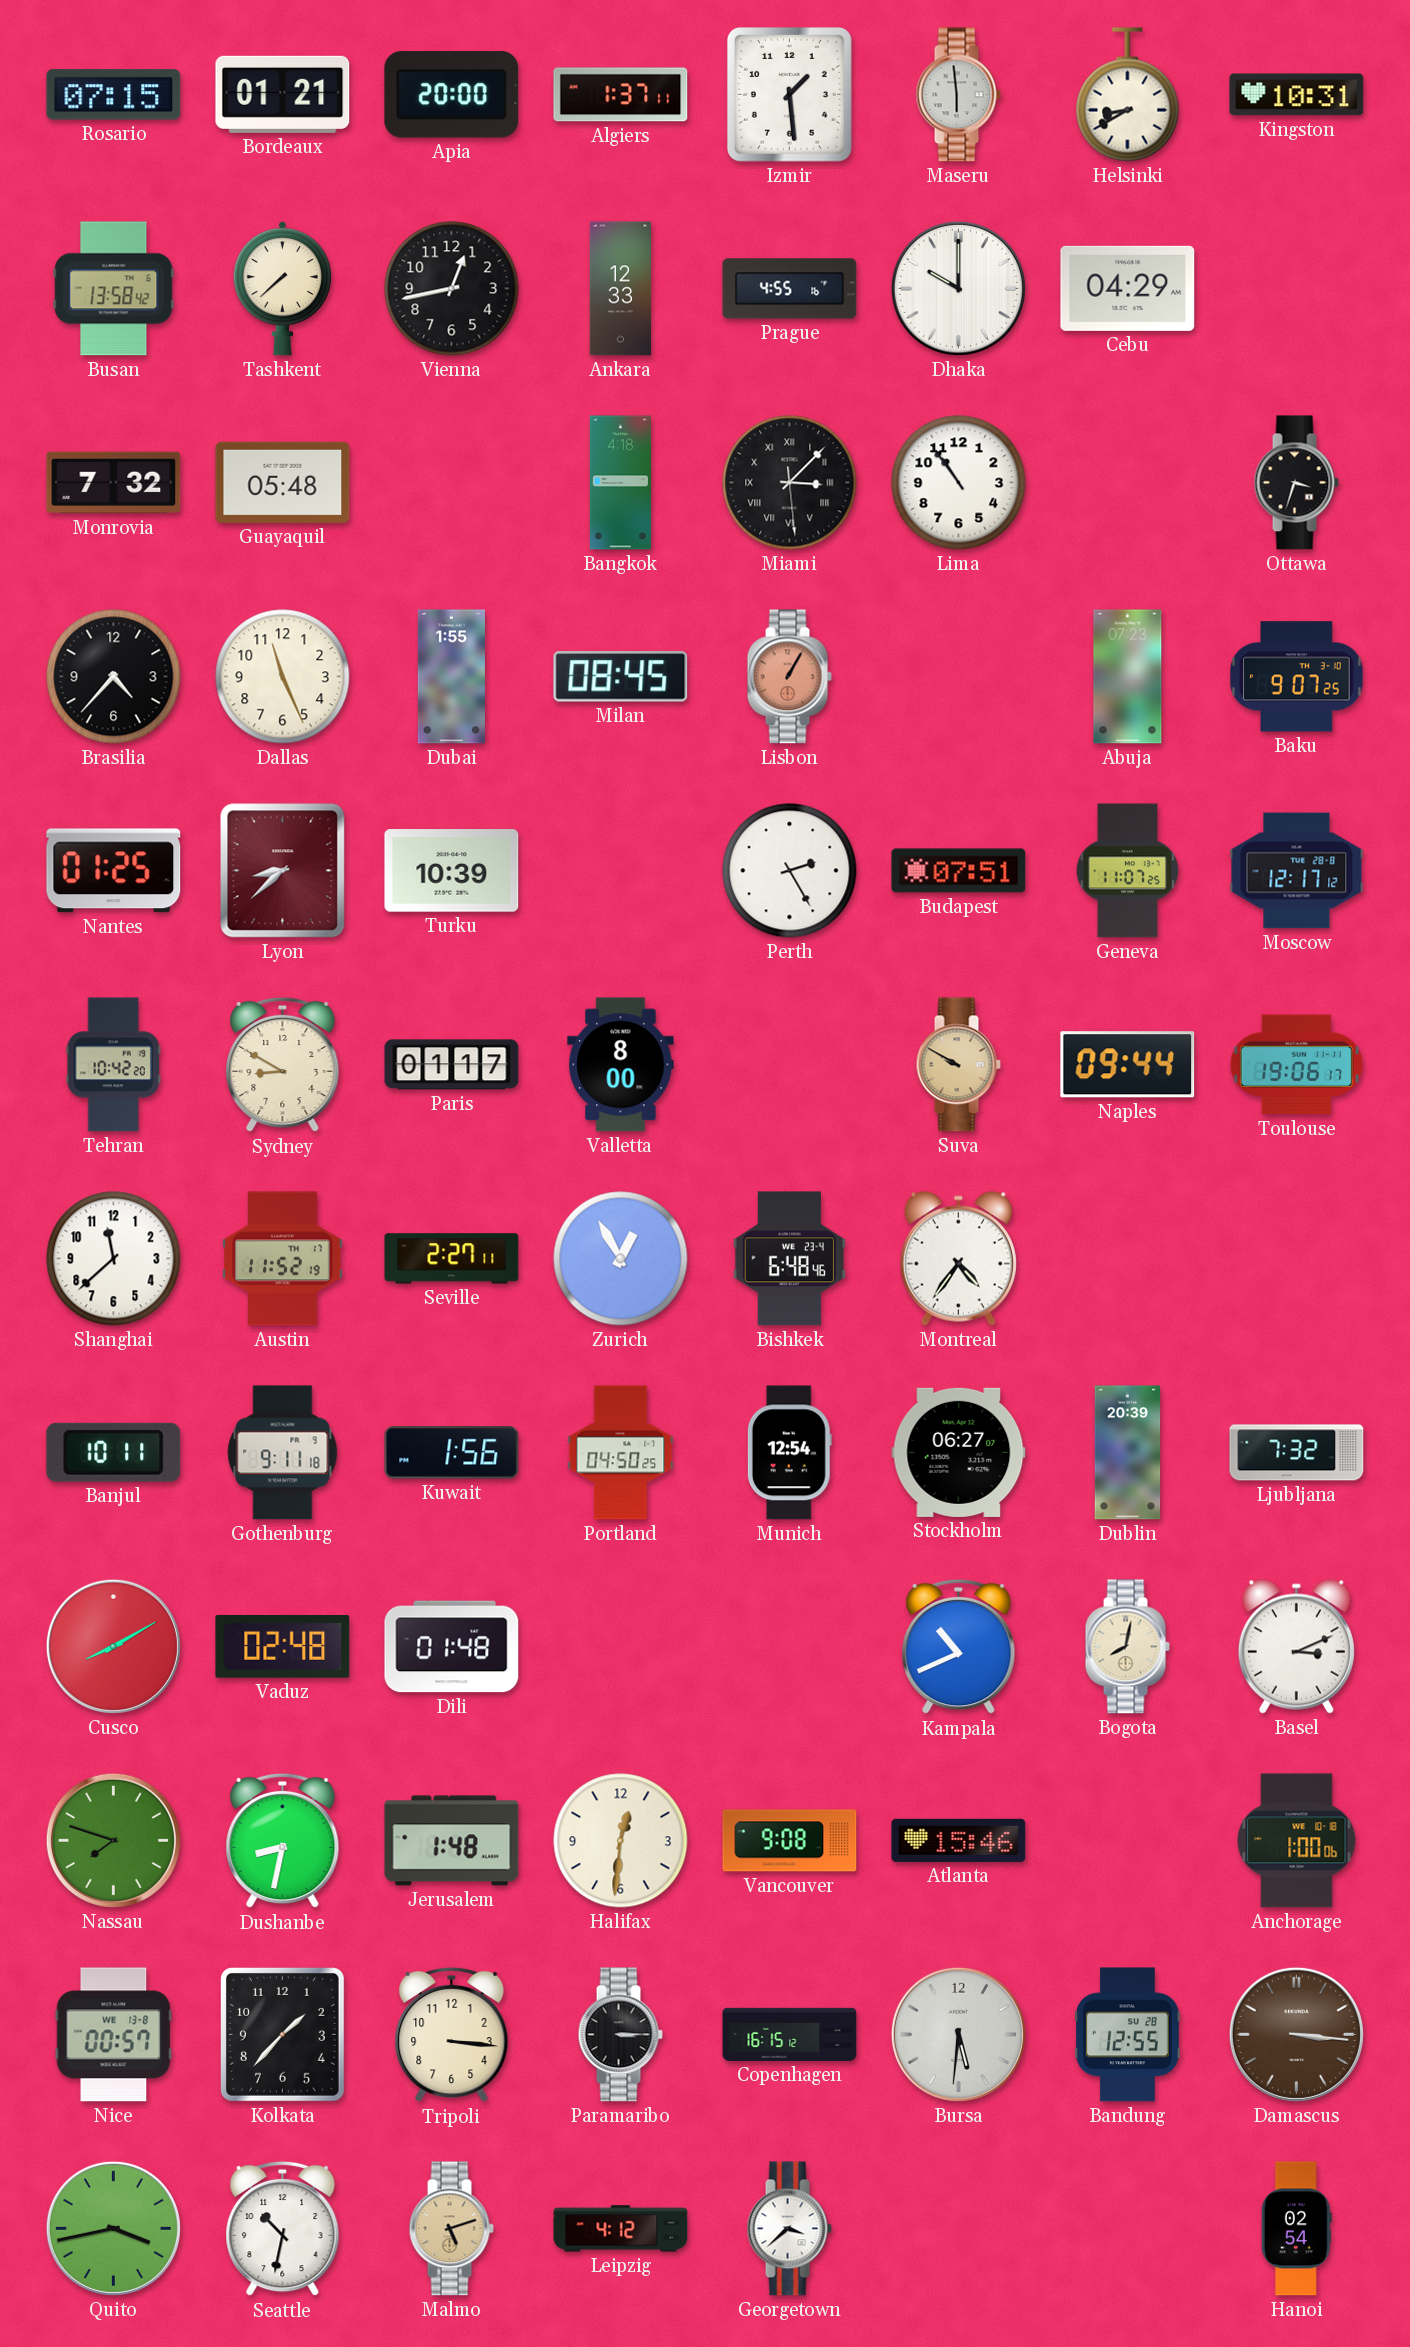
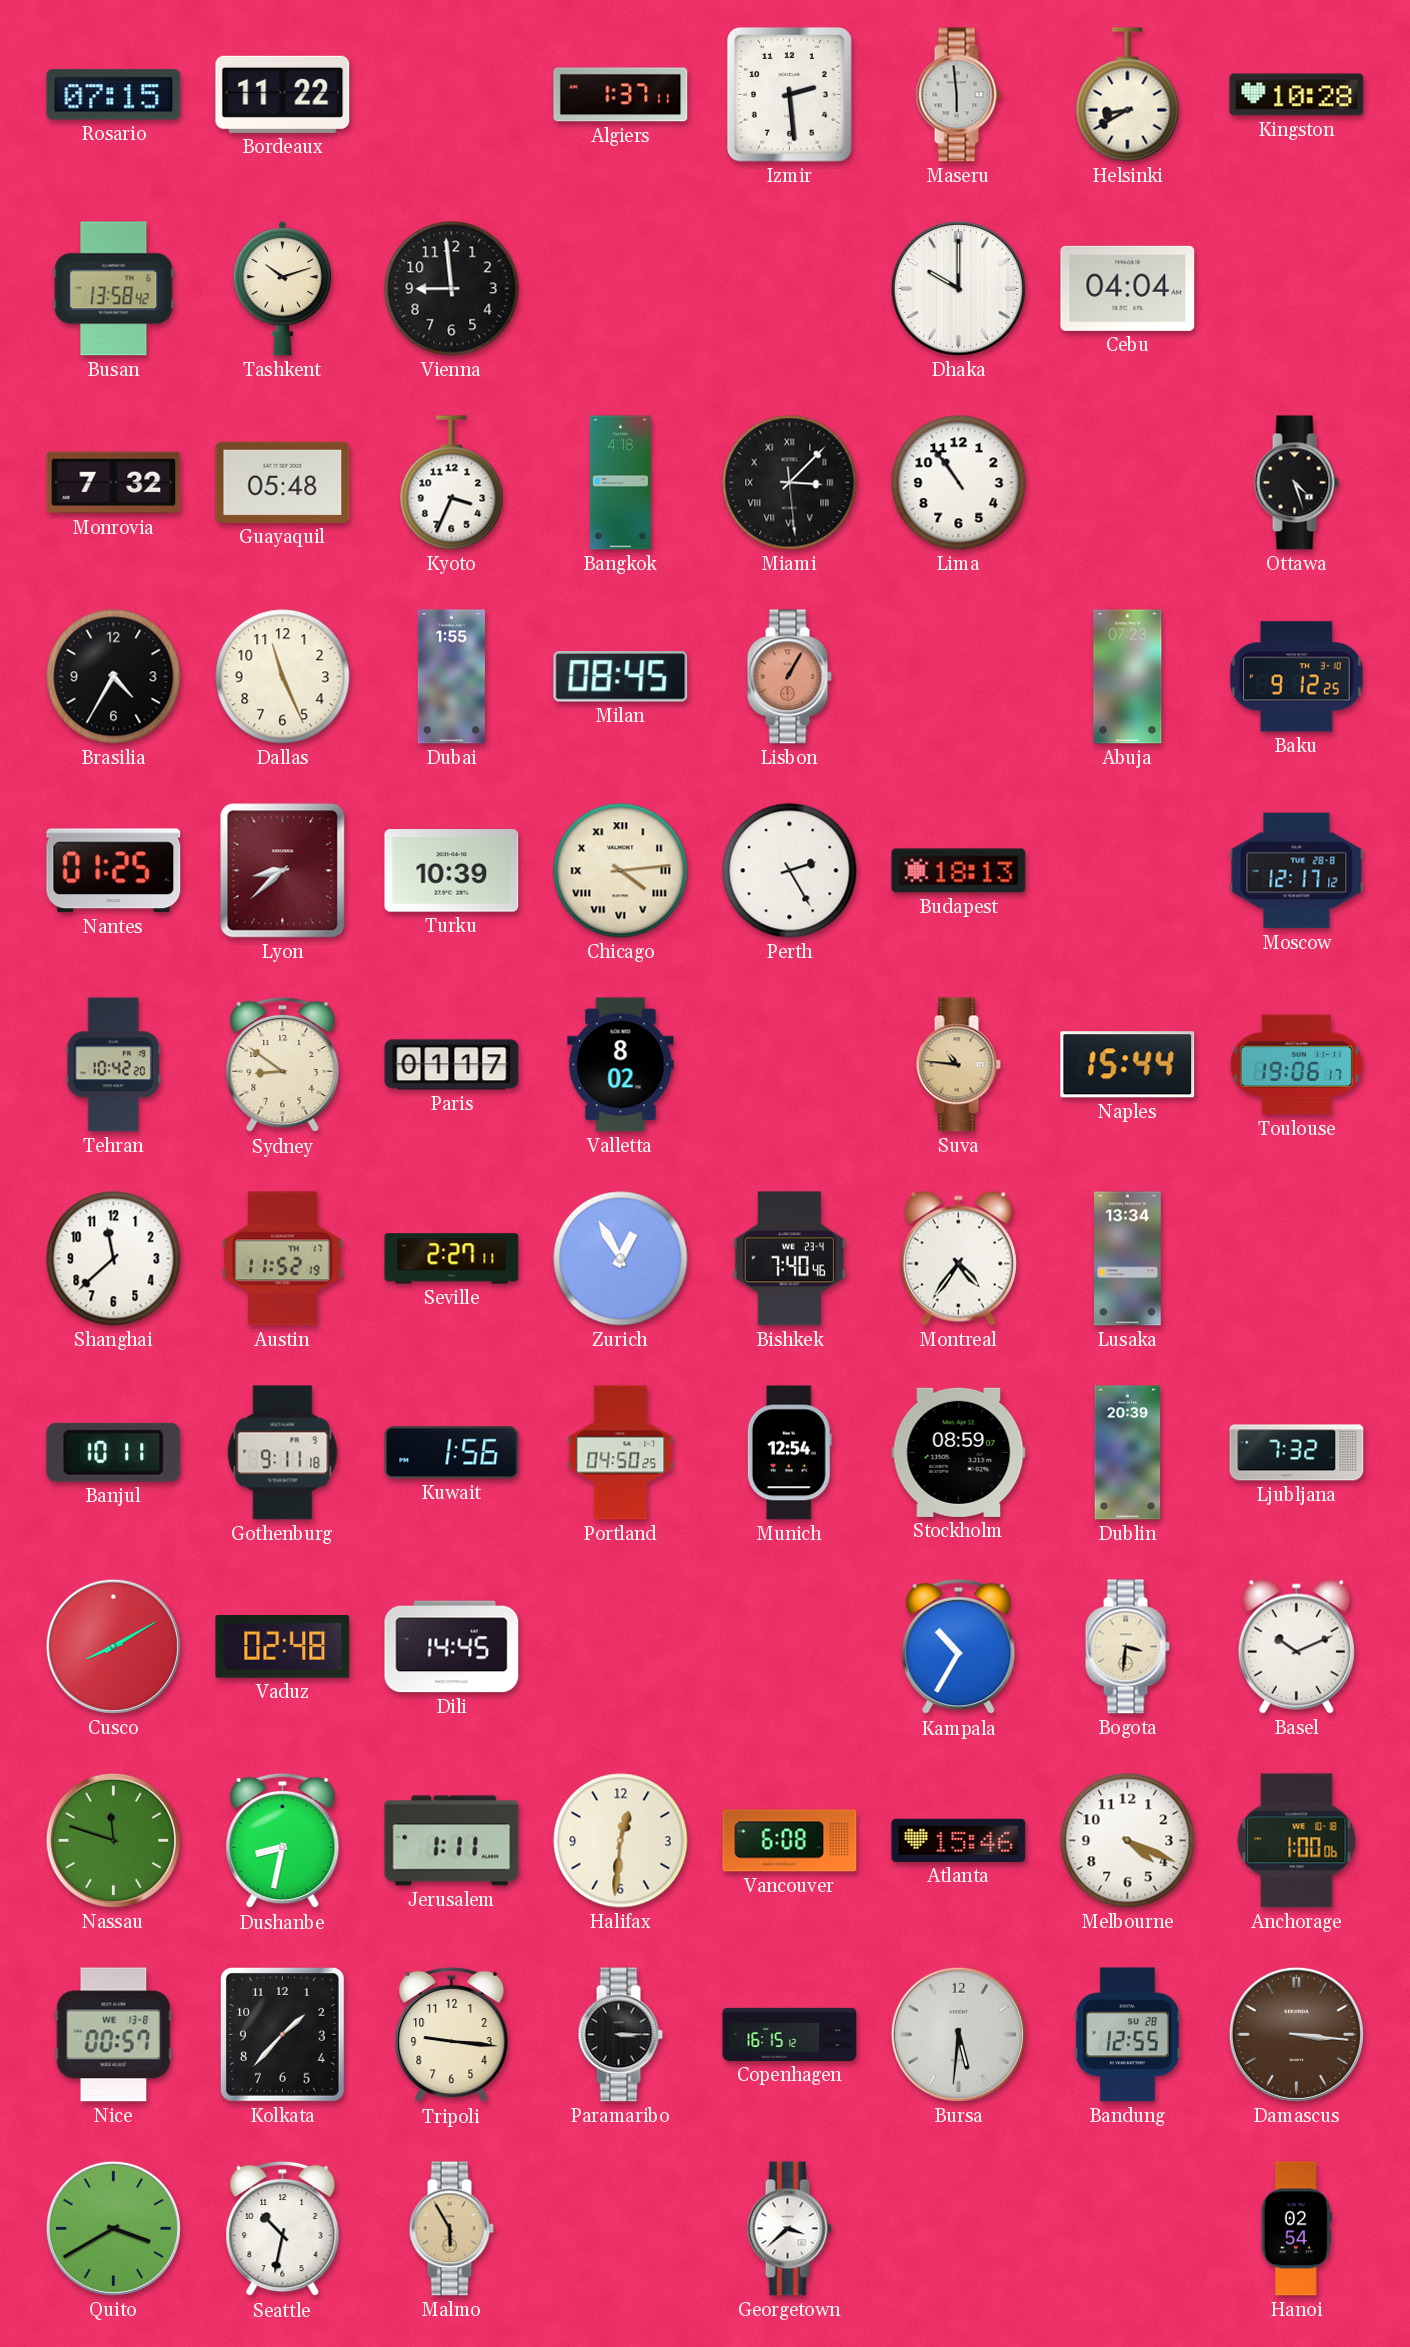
Bordeaux: 01:21 -> 11:22
Apia: 20:00 -> none
Izmir: 1:29 -> 2:29
Kingston: 10:31 -> 10:28
Tashkent: 7:38 -> 10:12
Vienna: 12:43 -> 8:59
Ankara: 12:33 -> none
Prague: 4:55 -> none
Cebu: 04:29 -> 04:04
Kyoto: none -> 3:34
Ottawa: 3:33 -> 4:27
Brasilia: 4:37 -> 4:35
Baku: 9:07 -> 9:12
Chicago: none -> 4:14
Budapest: 07:51 -> 18:13
Geneva: 11:07 -> none
Sydney: 8:50 -> 8:51
Valletta: 8:00 -> 8:02
Suva: 9:50 -> 10:46
Naples: 09:44 -> 15:44
Bishkek: 6:48 -> 7:40
Lusaka: none -> 13:34
Stockholm: 06:27 -> 08:59
Dili: 01:48 -> 14:45
Kampala: 10:41 -> 10:35
Bogota: 8:02 -> 3:31
Basel: 3:11 -> 10:11
Nassau: 7:48 -> 11:48
Jerusalem: 1:48 -> 1:11
Vancouver: 9:08 -> 6:08
Melbourne: none -> 4:19
Tripoli: 3:16 -> 9:16
Quito: 3:43 -> 3:40
Malmo: 5:12 -> 5:55
Leipzig: 4:12 -> none
